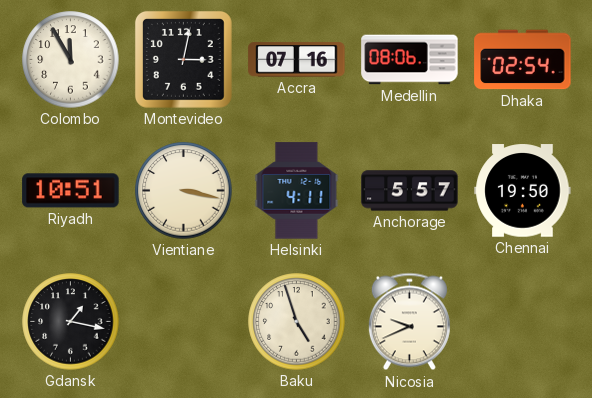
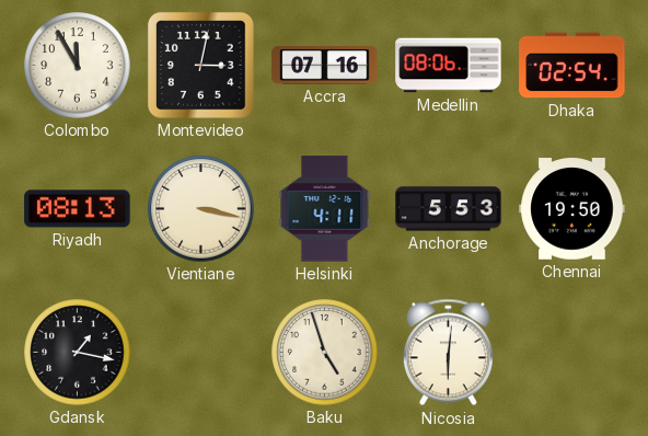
Riyadh: 10:51 -> 08:13
Anchorage: 5:57 -> 5:53
Nicosia: 9:41 -> 6:01
